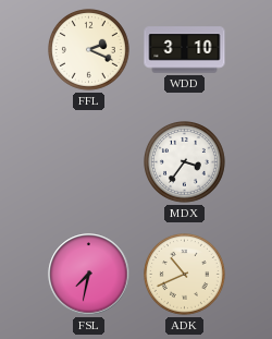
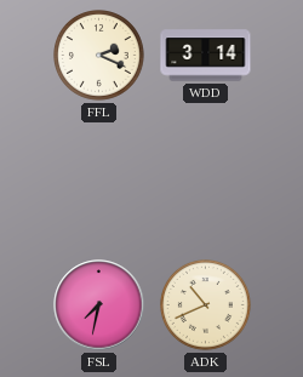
WDD: 3:10 -> 3:14
MDX: 3:36 -> none
